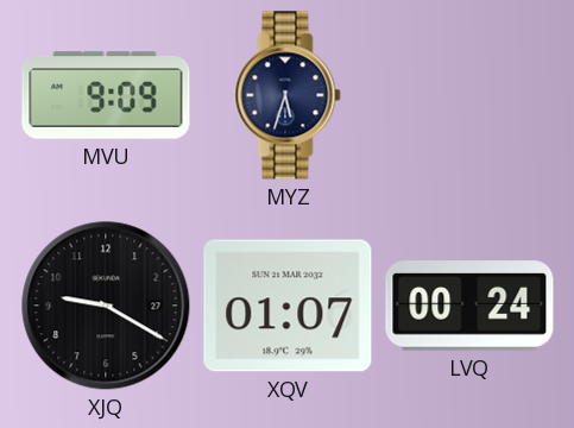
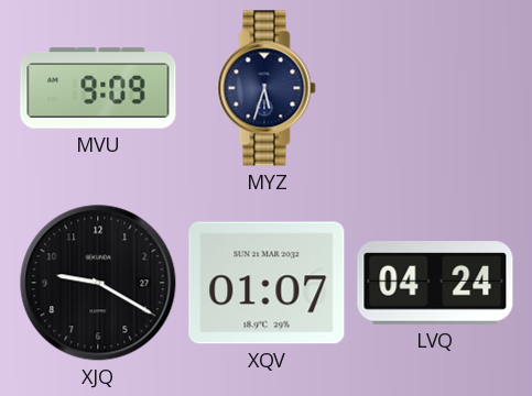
LVQ: 00:24 -> 04:24
